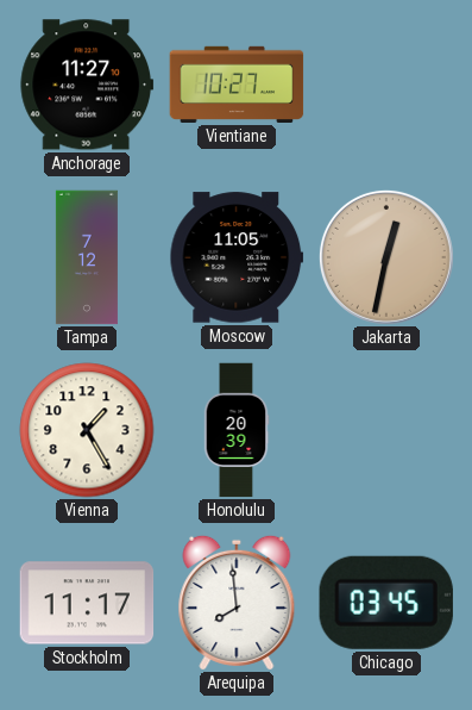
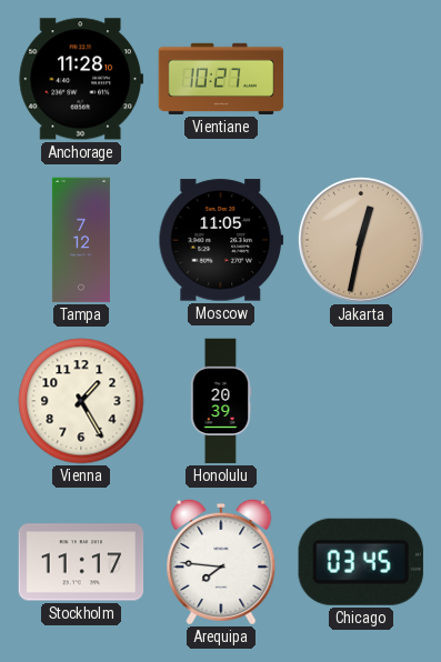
Anchorage: 11:27 -> 11:28
Arequipa: 7:59 -> 7:46
